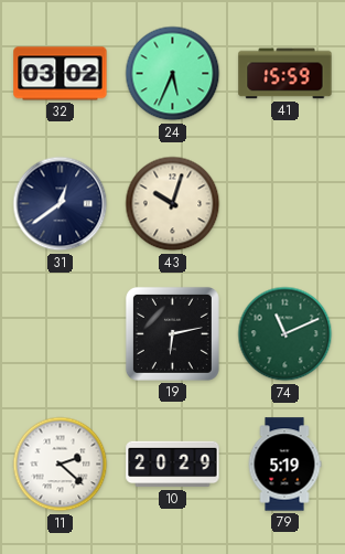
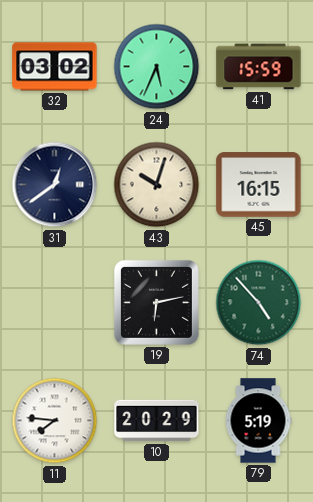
45: none -> 16:15
74: 11:11 -> 4:53
11: 2:22 -> 7:46
